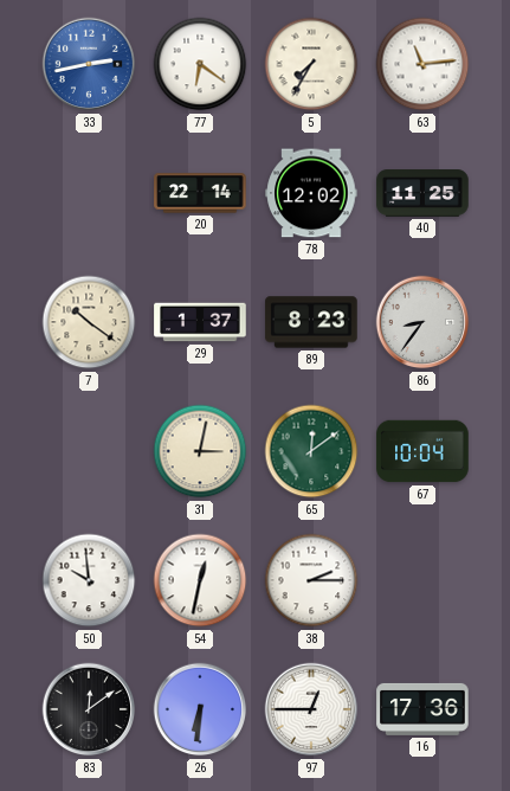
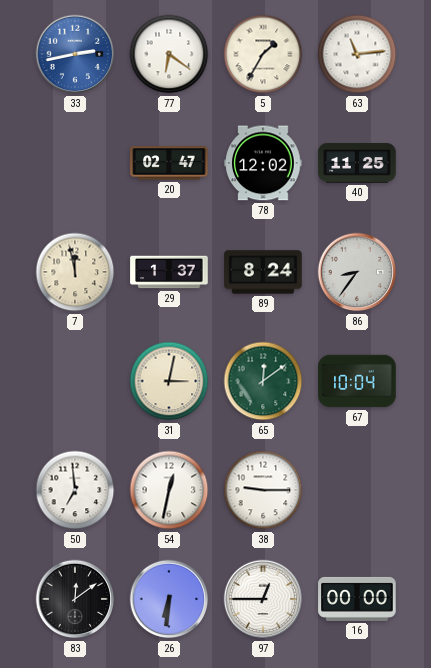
5: 7:35 -> 1:35
20: 22:14 -> 02:47
7: 10:21 -> 11:58
89: 8:23 -> 8:24
50: 9:59 -> 6:59
38: 2:15 -> 9:15
16: 17:36 -> 00:00
